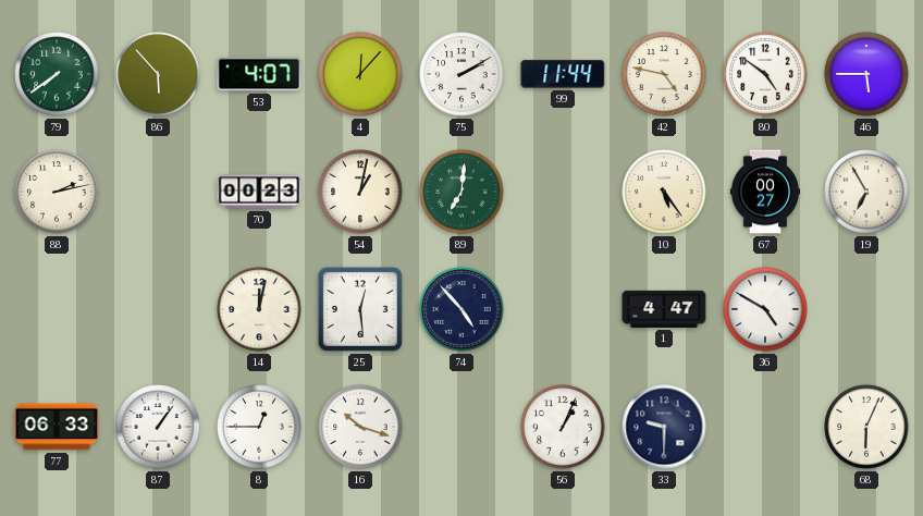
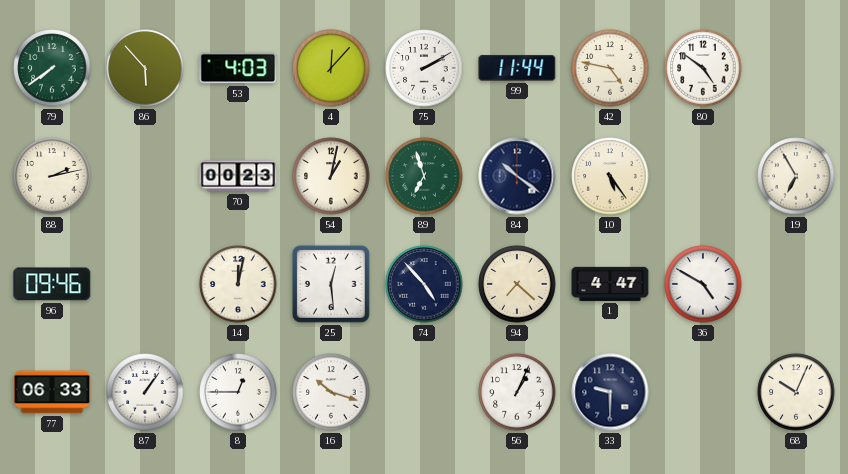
53: 4:07 -> 4:03
46: 5:45 -> none
89: 7:01 -> 6:57
84: none -> 10:21
67: 00:27 -> none
96: none -> 09:46
94: none -> 7:22
68: 6:04 -> 10:04
